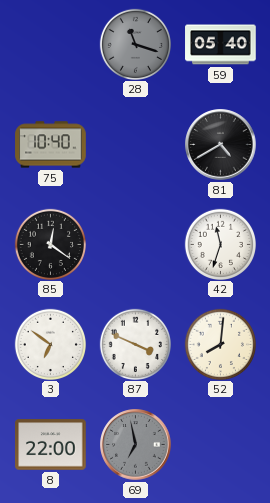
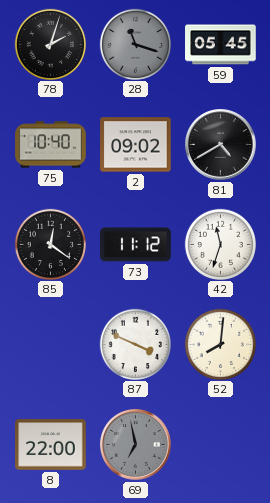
78: none -> 2:03
59: 05:40 -> 05:45
2: none -> 09:02
73: none -> 11:12
3: 6:51 -> none
